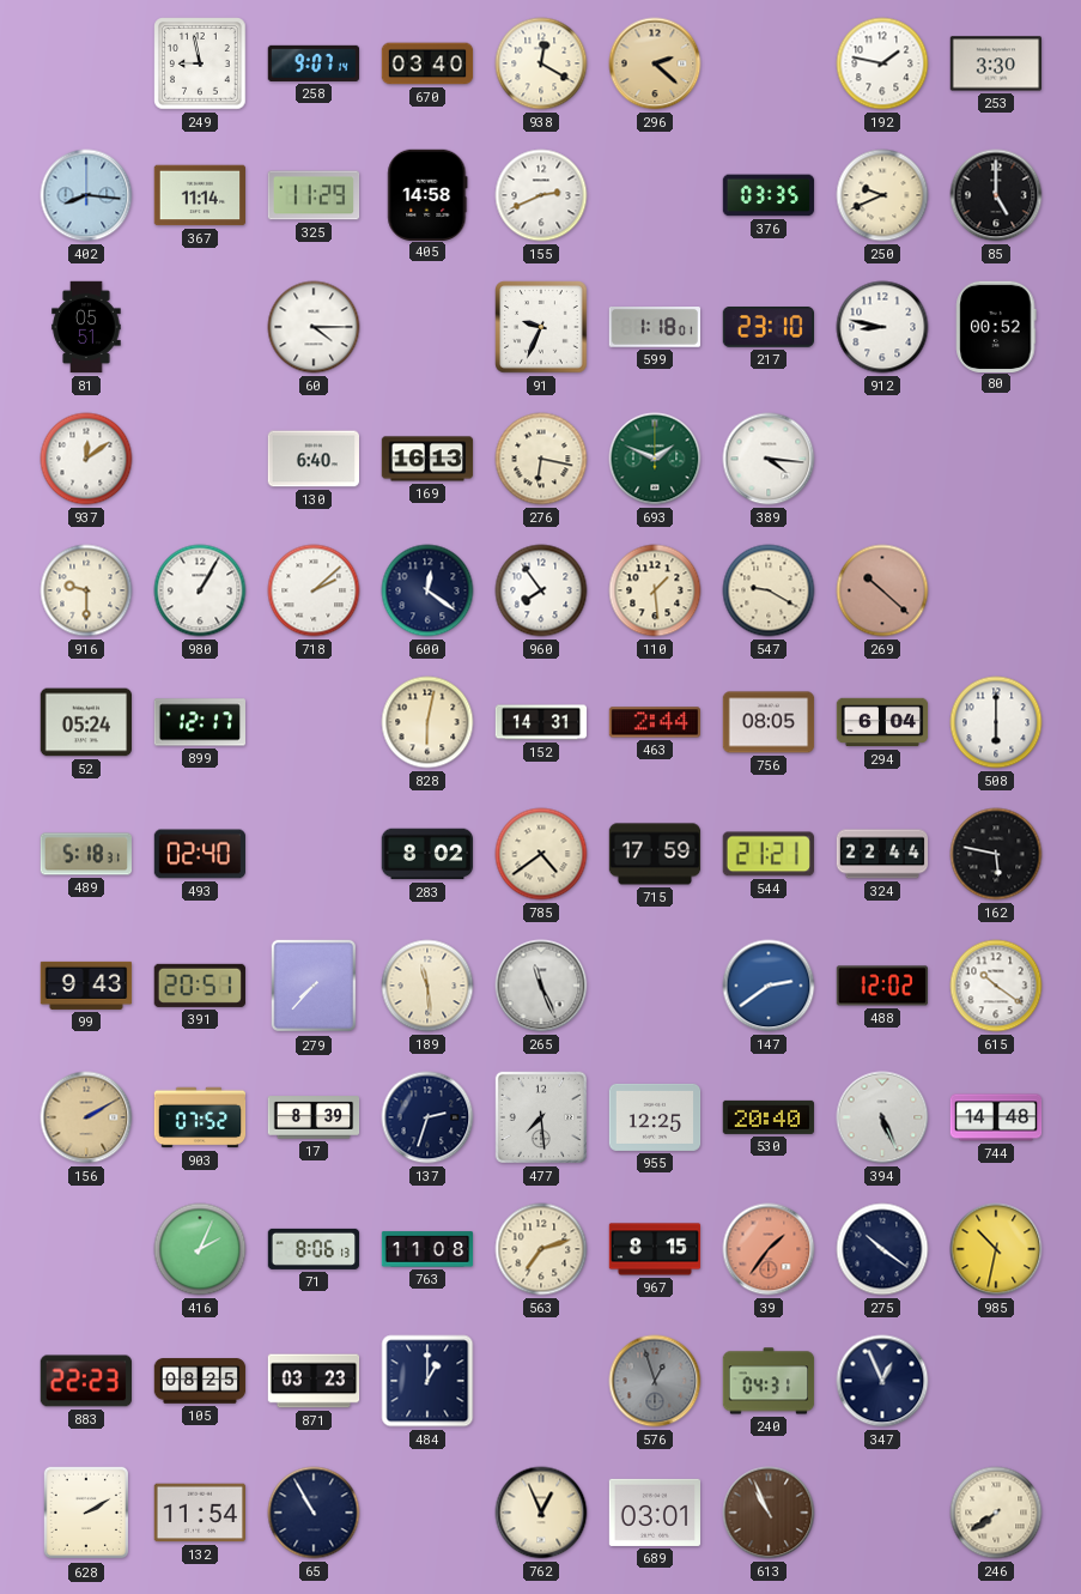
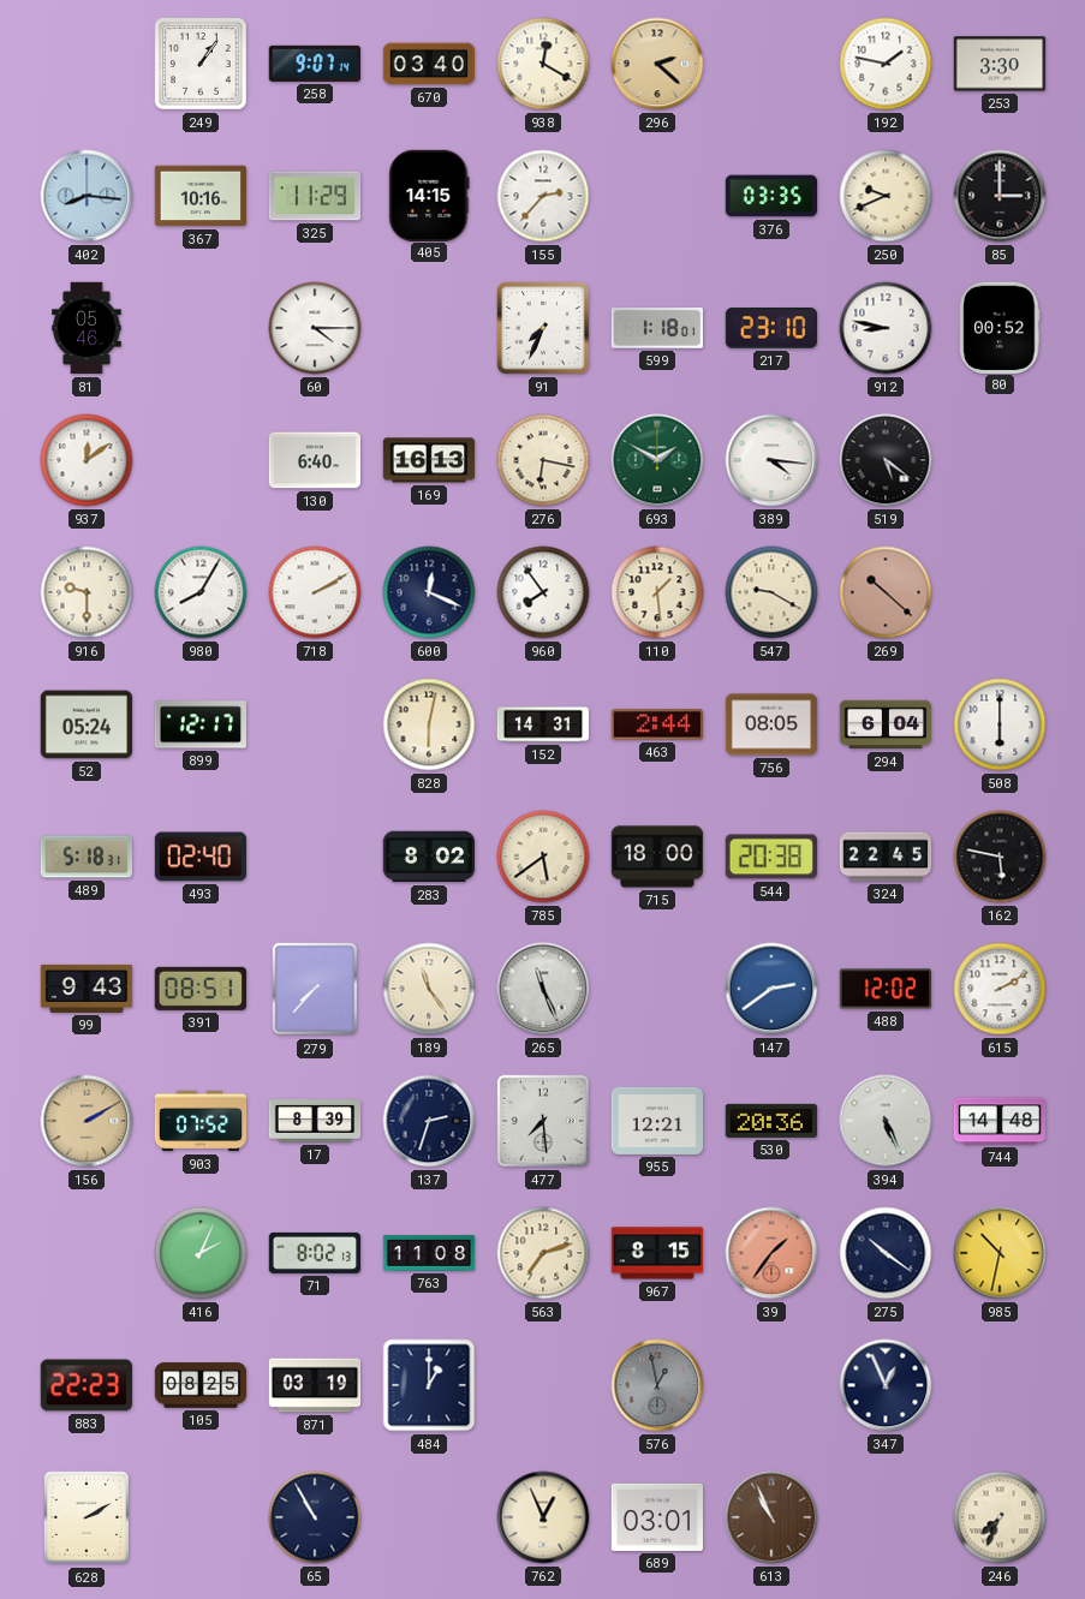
249: 8:58 -> 1:06
367: 11:14 -> 10:16
405: 14:58 -> 14:15
155: 2:41 -> 2:37
85: 5:00 -> 3:00
81: 05:51 -> 05:46
91: 9:34 -> 7:34
693: 1:49 -> 1:50
519: none -> 5:21
980: 1:05 -> 8:05
718: 2:08 -> 2:10
600: 12:21 -> 12:19
785: 4:39 -> 5:39
715: 17:59 -> 18:00
544: 21:21 -> 20:38
324: 22:44 -> 22:45
391: 20:51 -> 08:51
189: 11:29 -> 11:24
615: 10:21 -> 2:10
955: 12:25 -> 12:21
530: 20:40 -> 20:36
71: 8:06 -> 8:02
871: 03:23 -> 03:19
576: 12:57 -> 12:58
240: 04:31 -> none
132: 11:54 -> none
246: 7:39 -> 7:34
